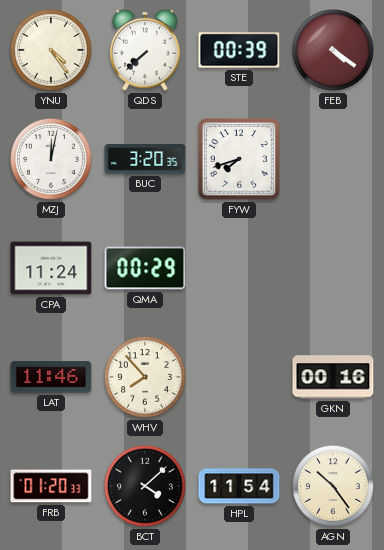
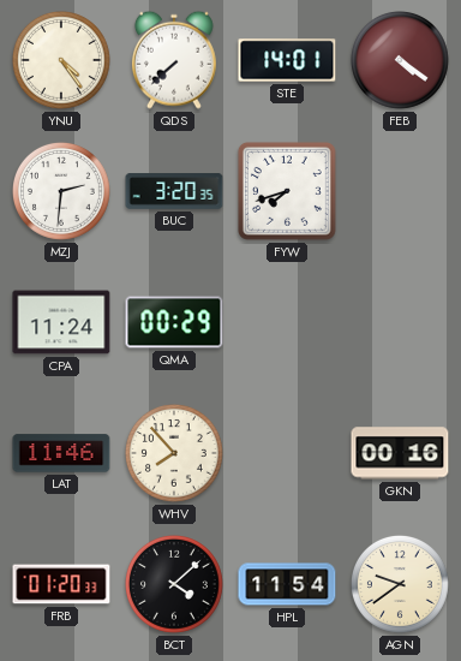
STE: 00:39 -> 14:01
MZJ: 12:02 -> 2:31
AGN: 10:24 -> 9:39
